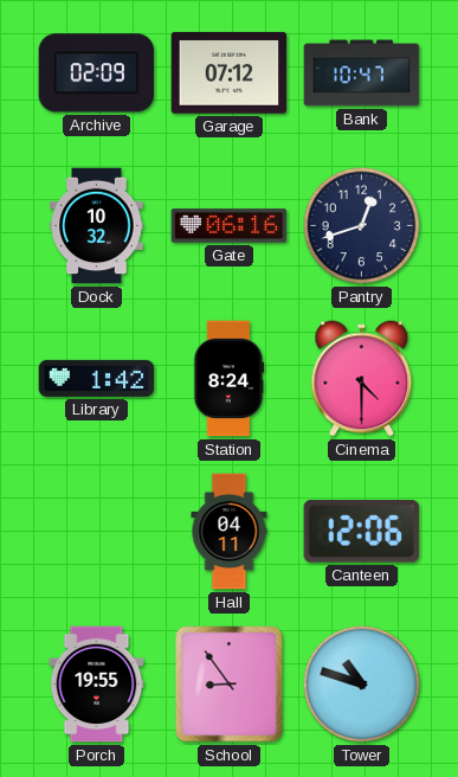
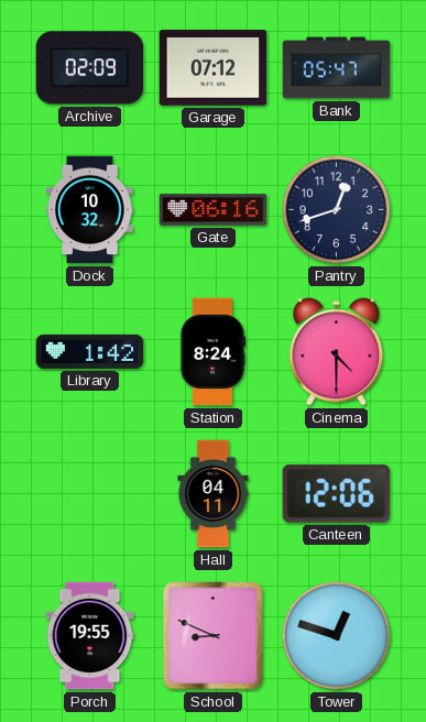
Bank: 10:47 -> 05:47
School: 8:54 -> 8:49
Tower: 10:48 -> 12:48
